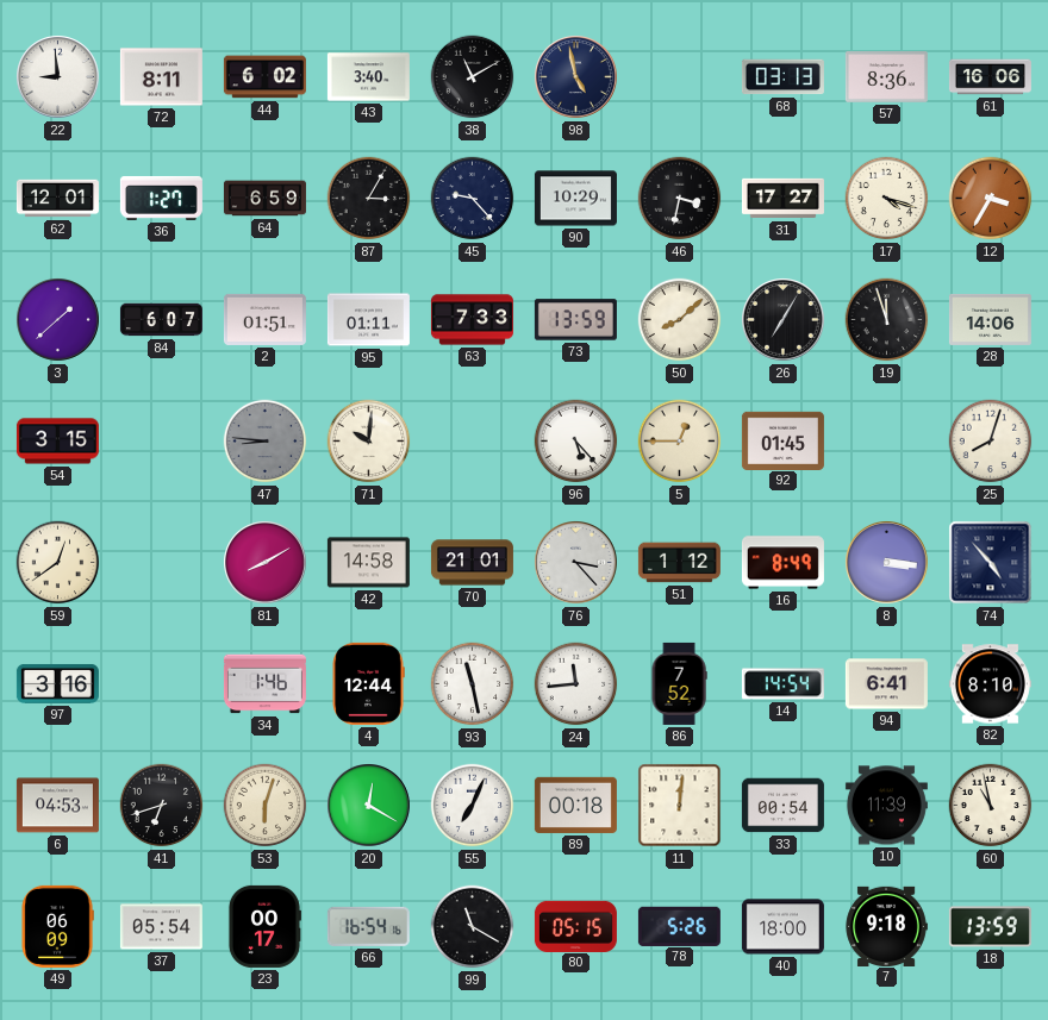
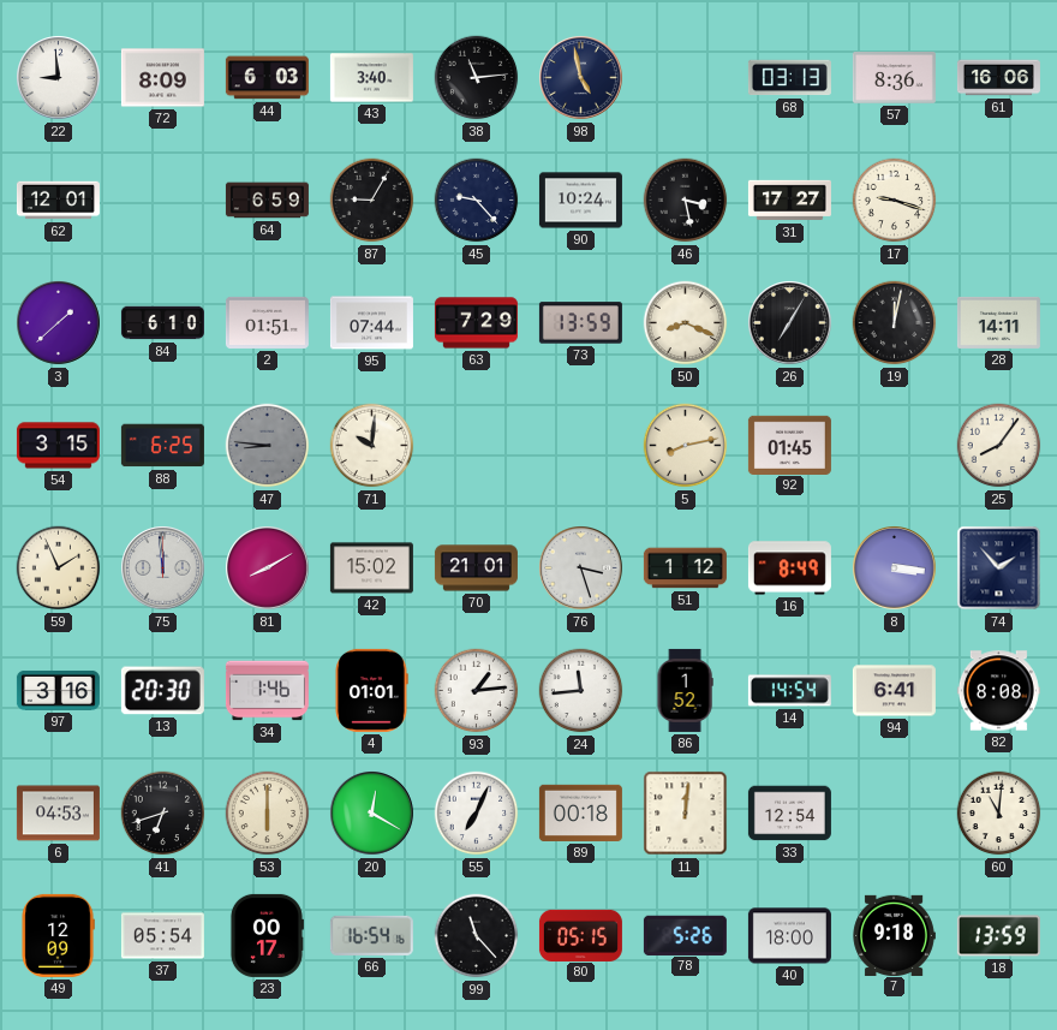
72: 8:11 -> 8:09
44: 6:02 -> 6:03
38: 11:10 -> 11:14
36: 1:27 -> none
87: 3:05 -> 9:05
90: 10:29 -> 10:24
46: 3:32 -> 3:28
17: 4:18 -> 9:18
12: 3:35 -> none
84: 6:07 -> 6:10
95: 01:11 -> 07:44
63: 7:33 -> 7:29
50: 8:08 -> 8:19
19: 11:57 -> 12:02
28: 14:06 -> 14:11
88: none -> 6:25
96: 5:23 -> none
5: 12:45 -> 8:13
25: 8:03 -> 8:06
59: 12:39 -> 1:56
75: none -> 11:59
42: 14:58 -> 15:02
76: 3:23 -> 3:27
74: 4:53 -> 1:53
13: none -> 20:30
4: 12:44 -> 01:01
93: 11:28 -> 1:14
86: 7:52 -> 1:52
82: 8:10 -> 8:08
53: 6:03 -> 6:00
33: 00:54 -> 12:54
10: 11:39 -> none
60: 10:58 -> 11:01
49: 06:09 -> 12:09
99: 11:20 -> 11:23
